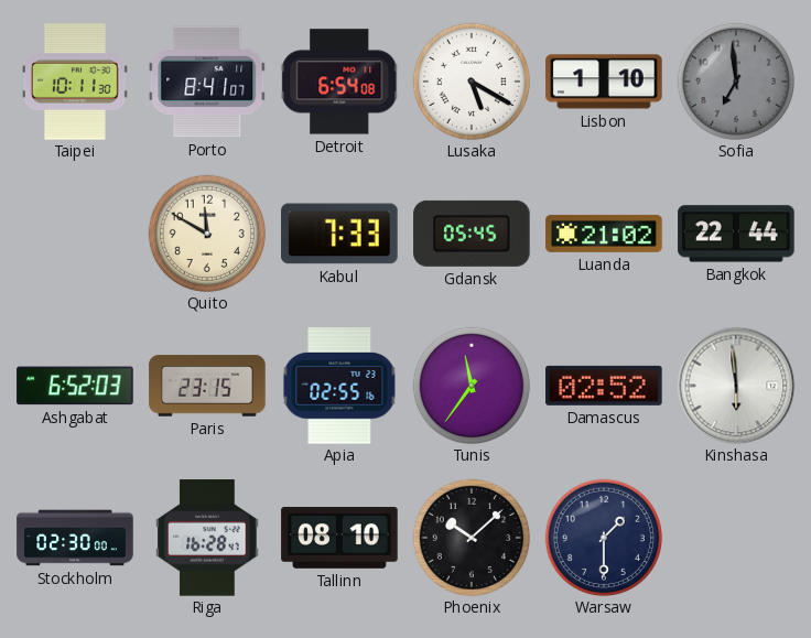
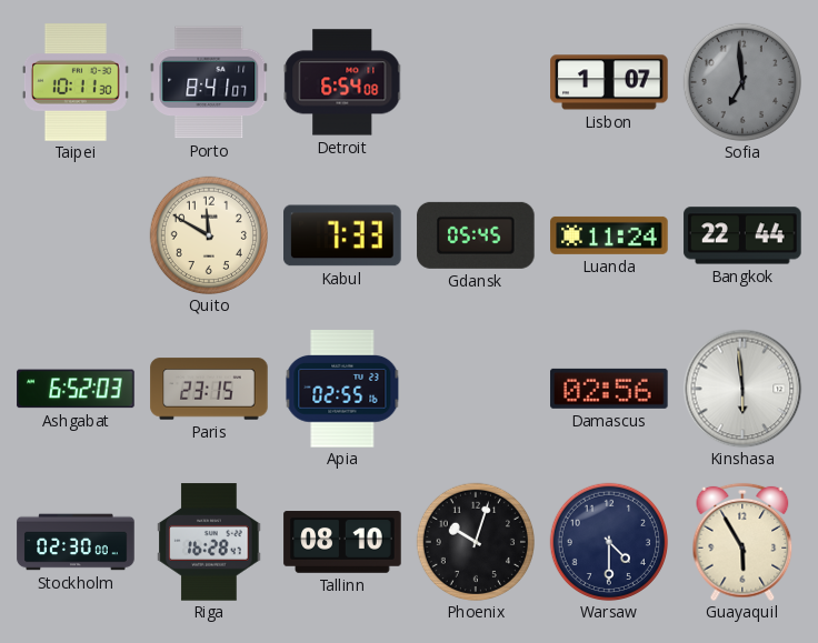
Lusaka: 5:20 -> none
Lisbon: 1:10 -> 1:07
Luanda: 21:02 -> 11:24
Tunis: 11:36 -> none
Damascus: 02:52 -> 02:56
Phoenix: 10:08 -> 10:03
Warsaw: 1:30 -> 4:30
Guayaquil: none -> 5:55
